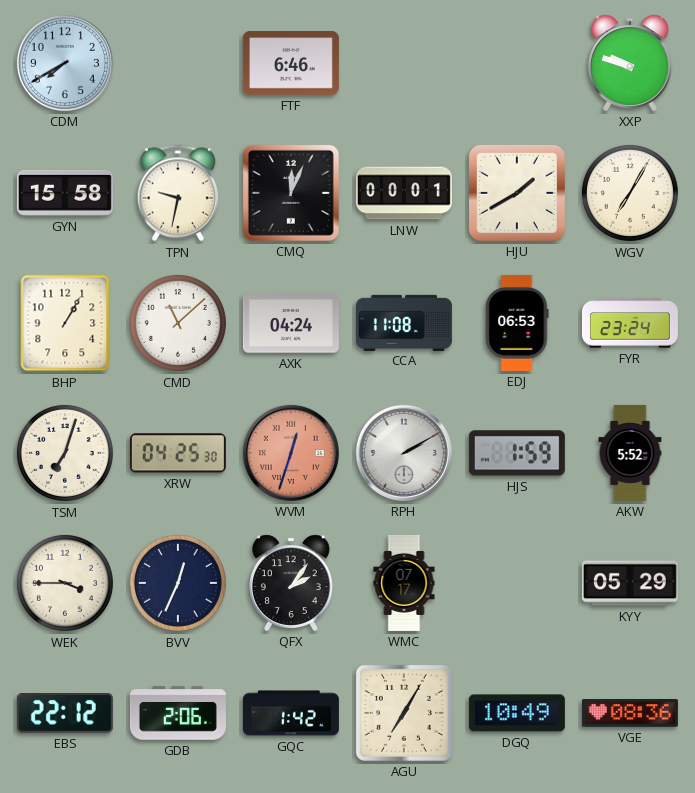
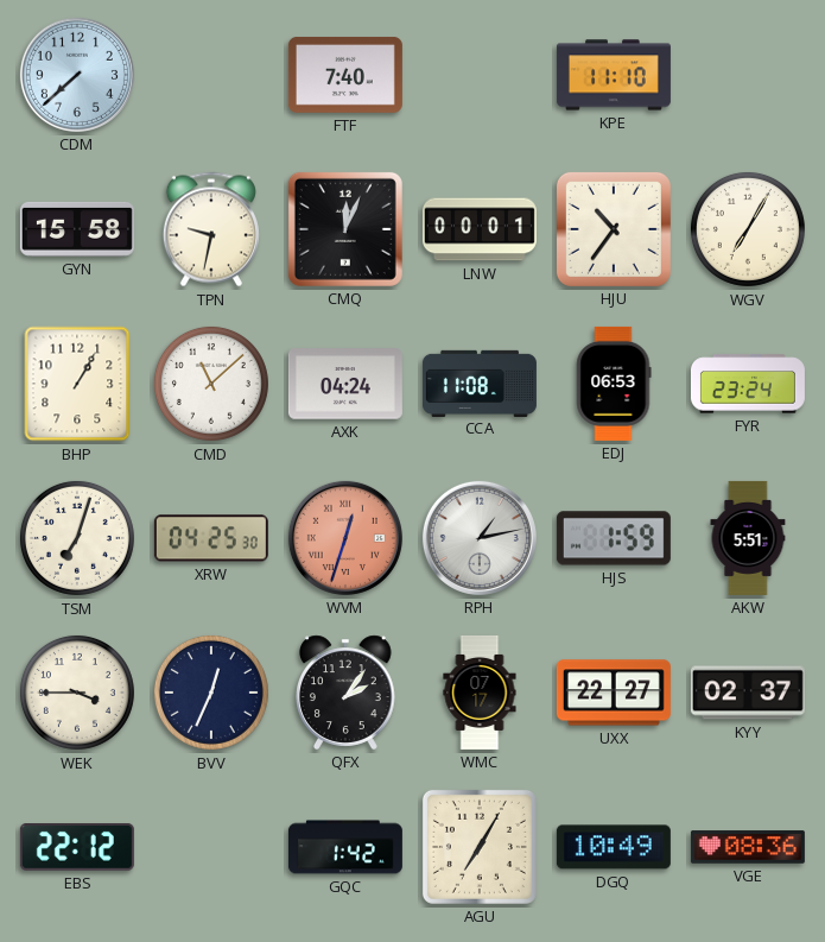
CDM: 7:40 -> 7:38
FTF: 6:46 -> 7:40
KPE: none -> 11:10
XXP: 9:48 -> none
HJU: 1:40 -> 10:36
RPH: 2:10 -> 1:13
AKW: 5:52 -> 5:51
UXX: none -> 22:27
KYY: 05:29 -> 02:37
GDB: 2:06 -> none
